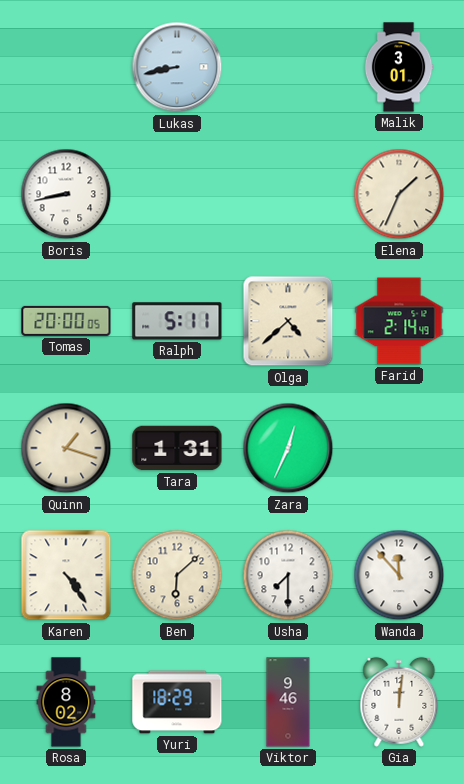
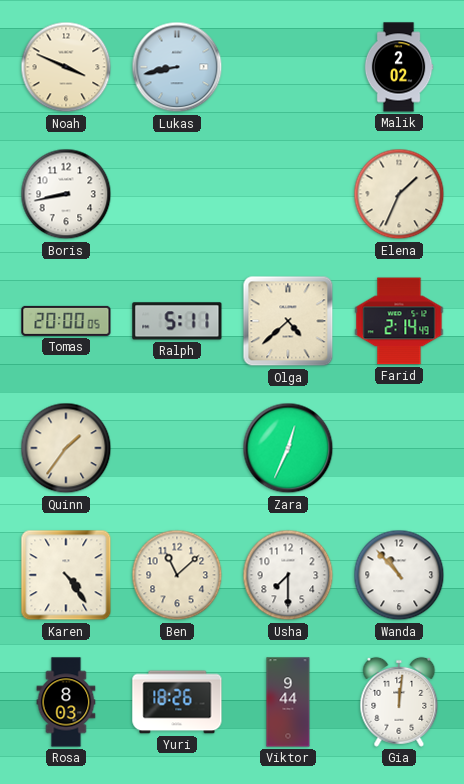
Noah: none -> 3:49
Malik: 3:01 -> 2:02
Quinn: 1:18 -> 1:36
Tara: 1:31 -> none
Ben: 6:08 -> 11:08
Wanda: 11:53 -> 10:53
Rosa: 8:02 -> 8:03
Yuri: 18:29 -> 18:26
Viktor: 9:46 -> 9:44
